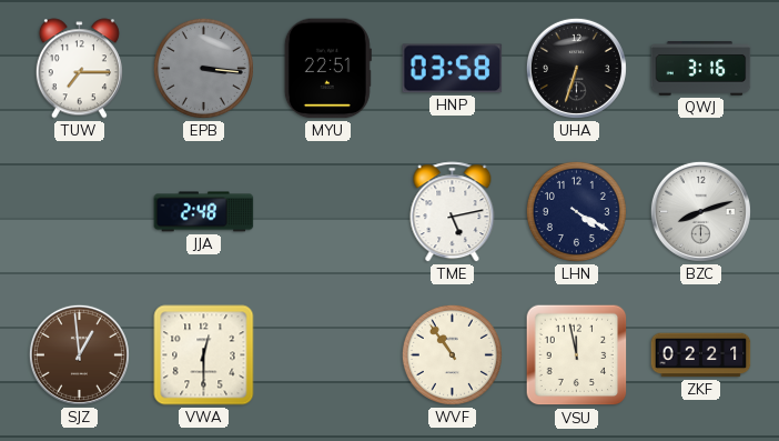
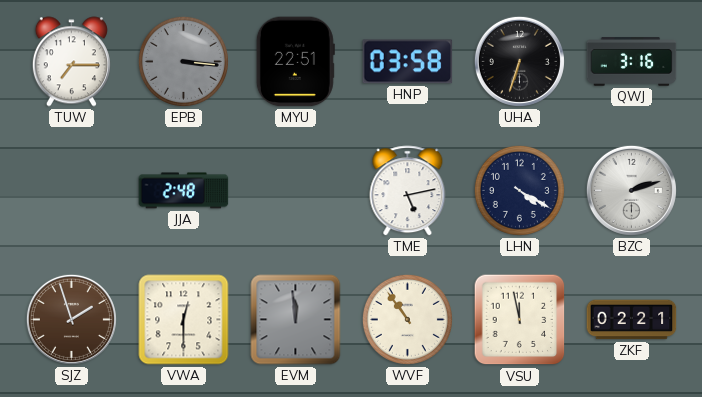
BZC: 8:12 -> 2:12
SJZ: 12:59 -> 1:57
EVM: none -> 11:59
